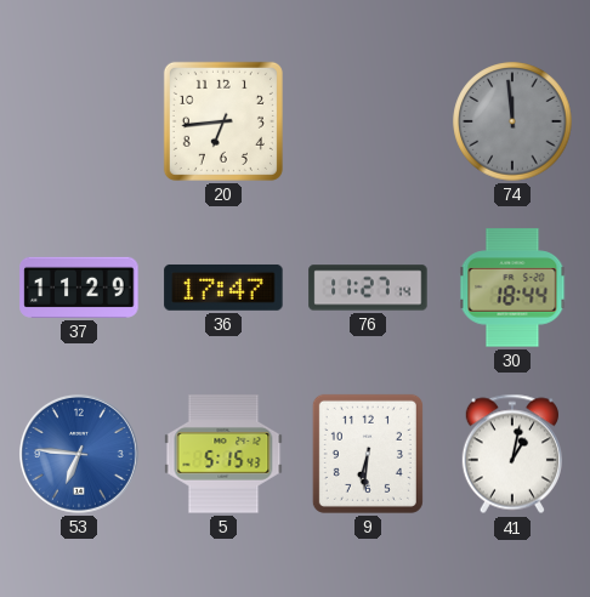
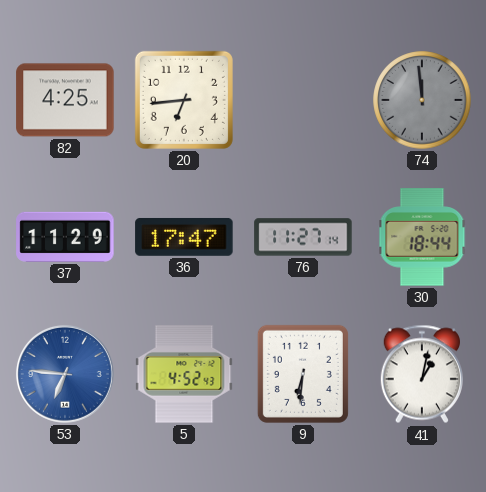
82: none -> 4:25
5: 5:15 -> 4:52
